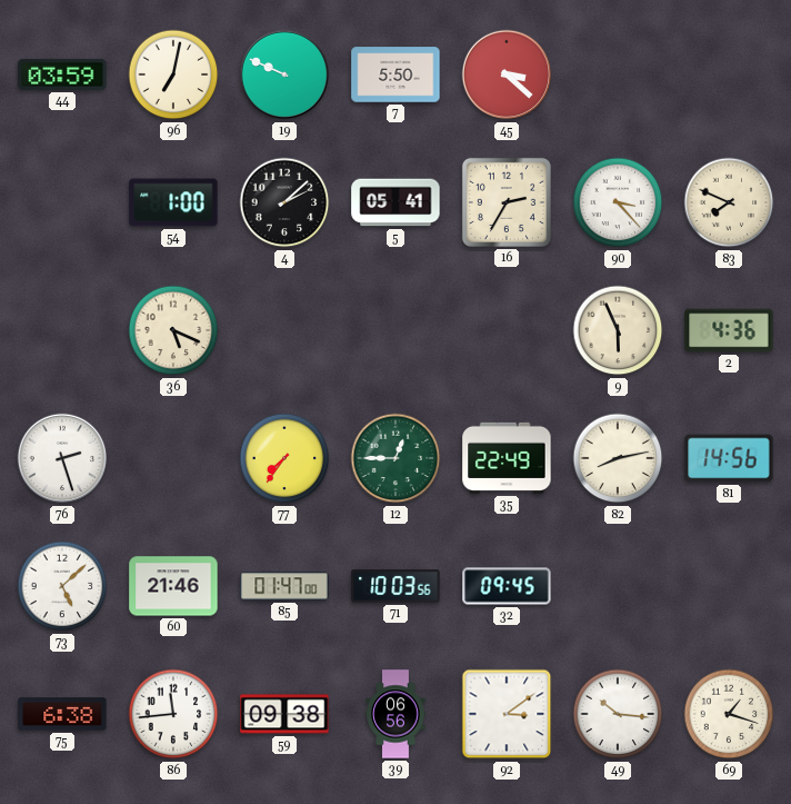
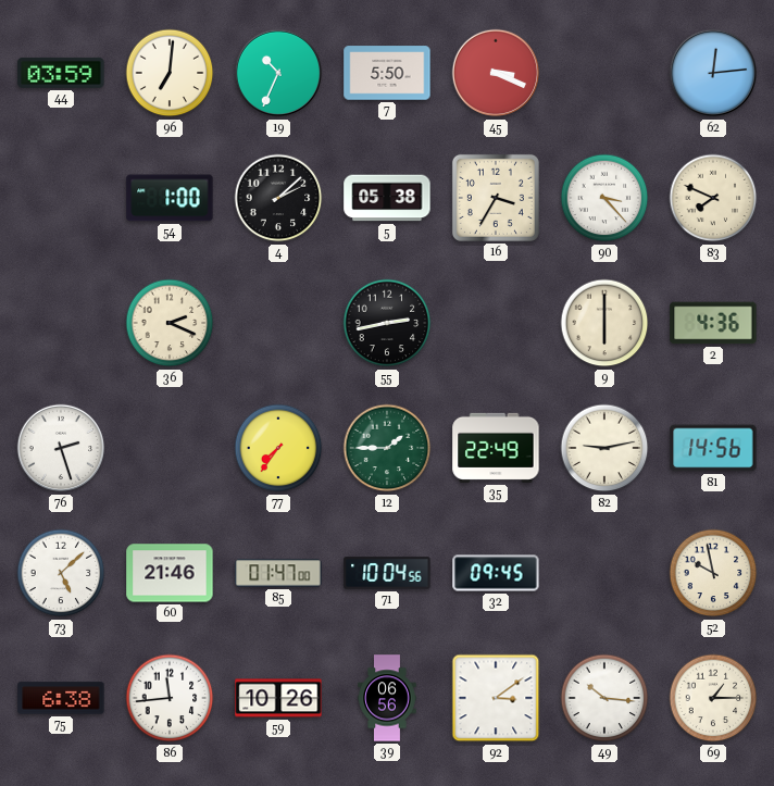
96: 7:02 -> 7:01
19: 9:49 -> 10:34
45: 3:22 -> 3:19
62: none -> 12:14
5: 05:41 -> 05:38
16: 2:35 -> 3:35
36: 5:19 -> 2:19
55: none -> 2:43
9: 5:56 -> 6:00
12: 12:45 -> 1:45
82: 8:13 -> 9:13
71: 10:03 -> 10:04
52: none -> 9:58
59: 09:38 -> 10:26
69: 1:18 -> 1:15
